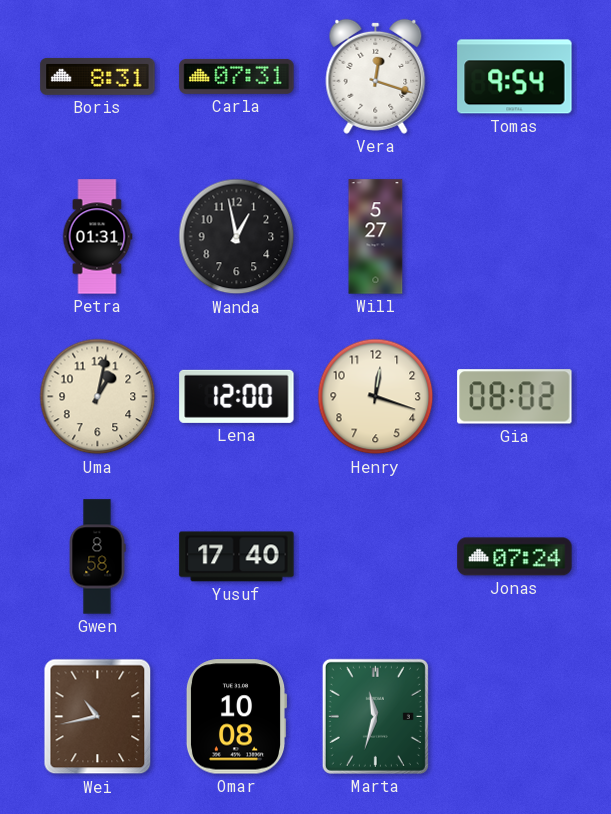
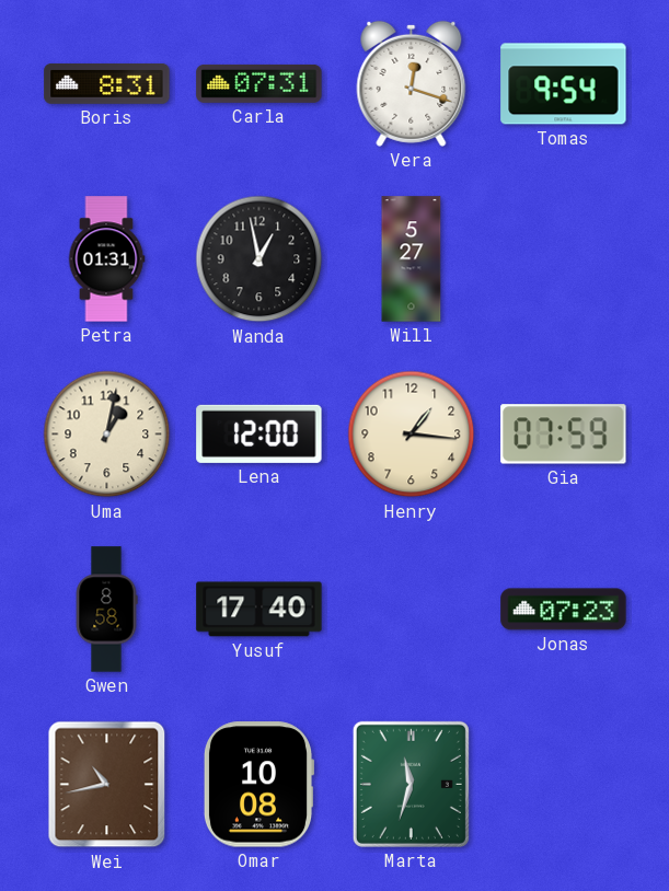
Henry: 12:18 -> 1:16
Gia: 08:02 -> 07:59
Jonas: 07:24 -> 07:23
